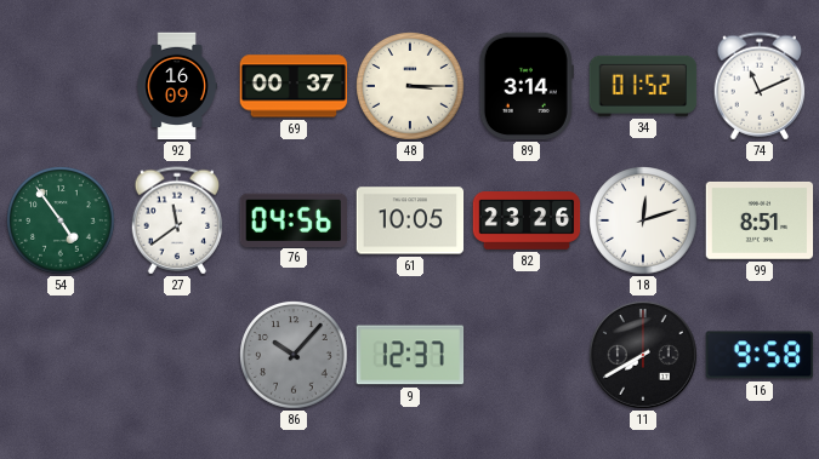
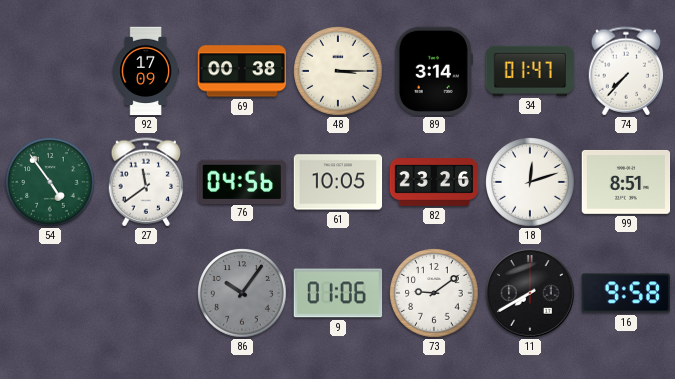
92: 16:09 -> 17:09
69: 00:37 -> 00:38
34: 01:52 -> 01:47
74: 11:11 -> 7:37
86: 10:07 -> 10:06
9: 12:37 -> 01:06
73: none -> 9:09
